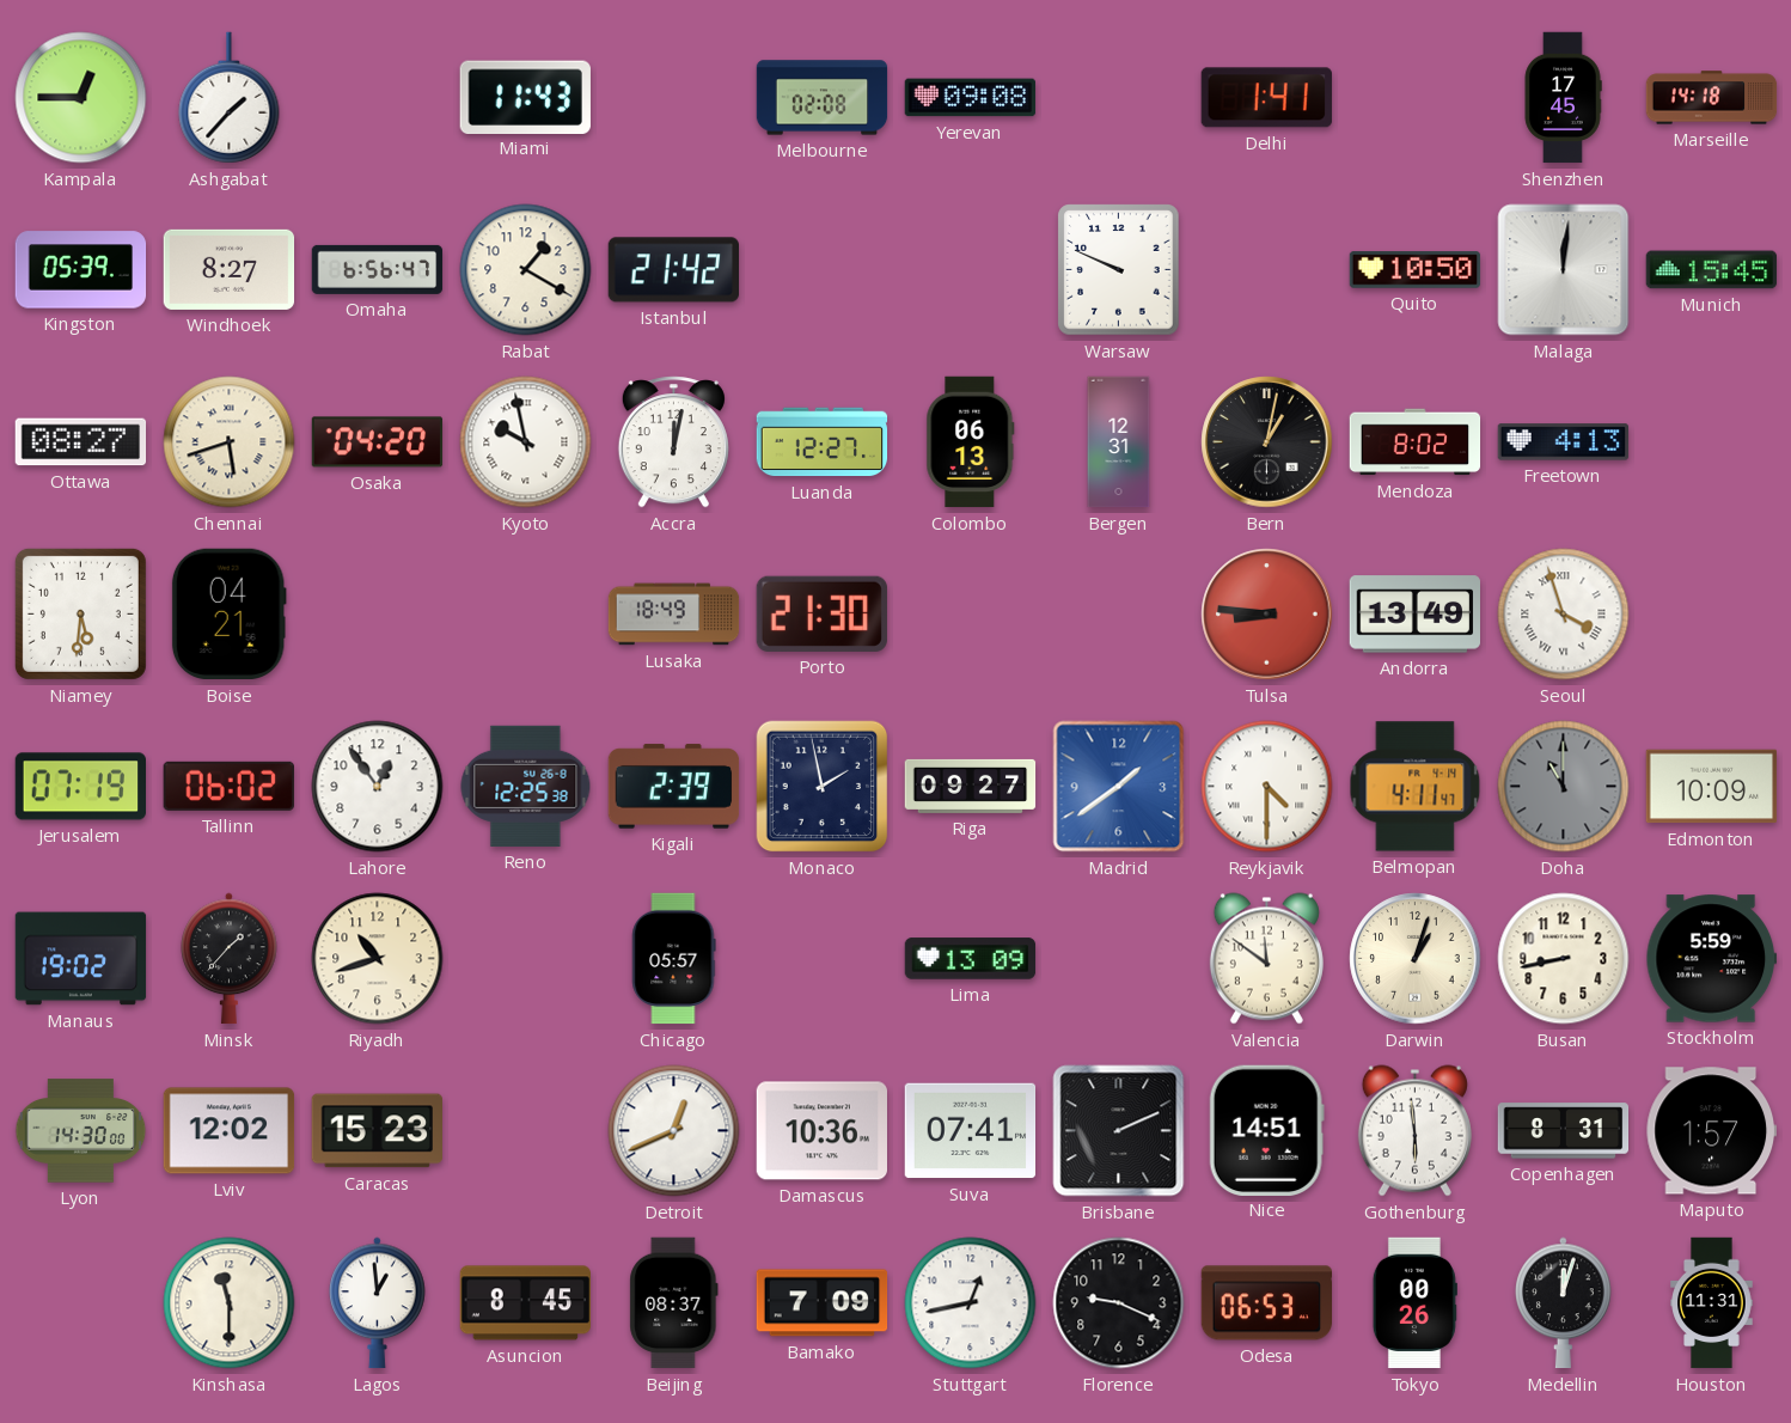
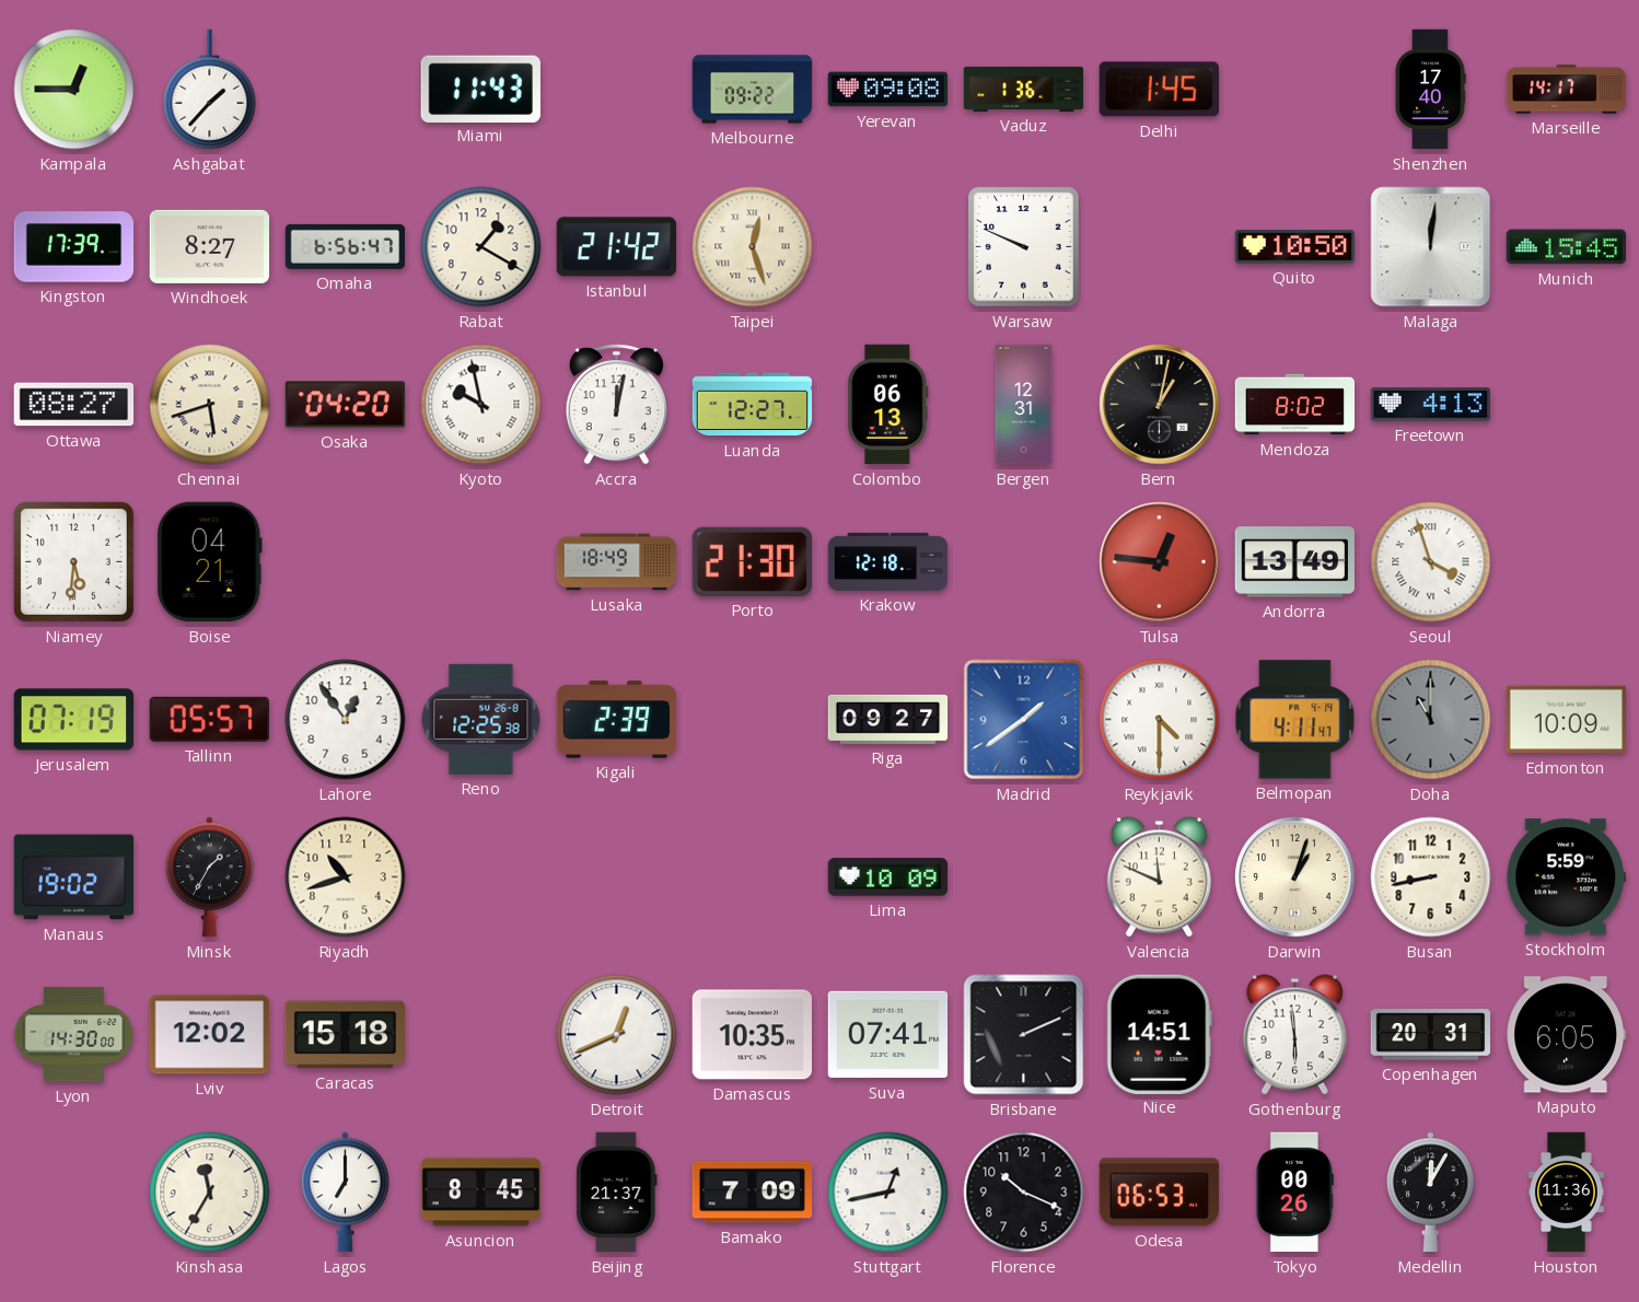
Melbourne: 02:08 -> 09:22
Vaduz: none -> 1:36
Delhi: 1:41 -> 1:45
Shenzhen: 17:45 -> 17:40
Marseille: 14:18 -> 14:17
Kingston: 05:39 -> 17:39
Taipei: none -> 12:27
Krakow: none -> 12:18
Tulsa: 8:46 -> 12:46
Tallinn: 06:02 -> 05:57
Monaco: 1:58 -> none
Minsk: 1:37 -> 1:35
Chicago: 05:57 -> none
Lima: 13:09 -> 10:09
Valencia: 11:51 -> 11:49
Caracas: 15:23 -> 15:18
Damascus: 10:36 -> 10:35
Copenhagen: 8:31 -> 20:31
Maputo: 1:57 -> 6:05
Kinshasa: 11:30 -> 11:35
Lagos: 12:59 -> 7:00
Beijing: 08:37 -> 21:37
Florence: 9:19 -> 10:19
Medellin: 12:03 -> 12:05
Houston: 11:31 -> 11:36
